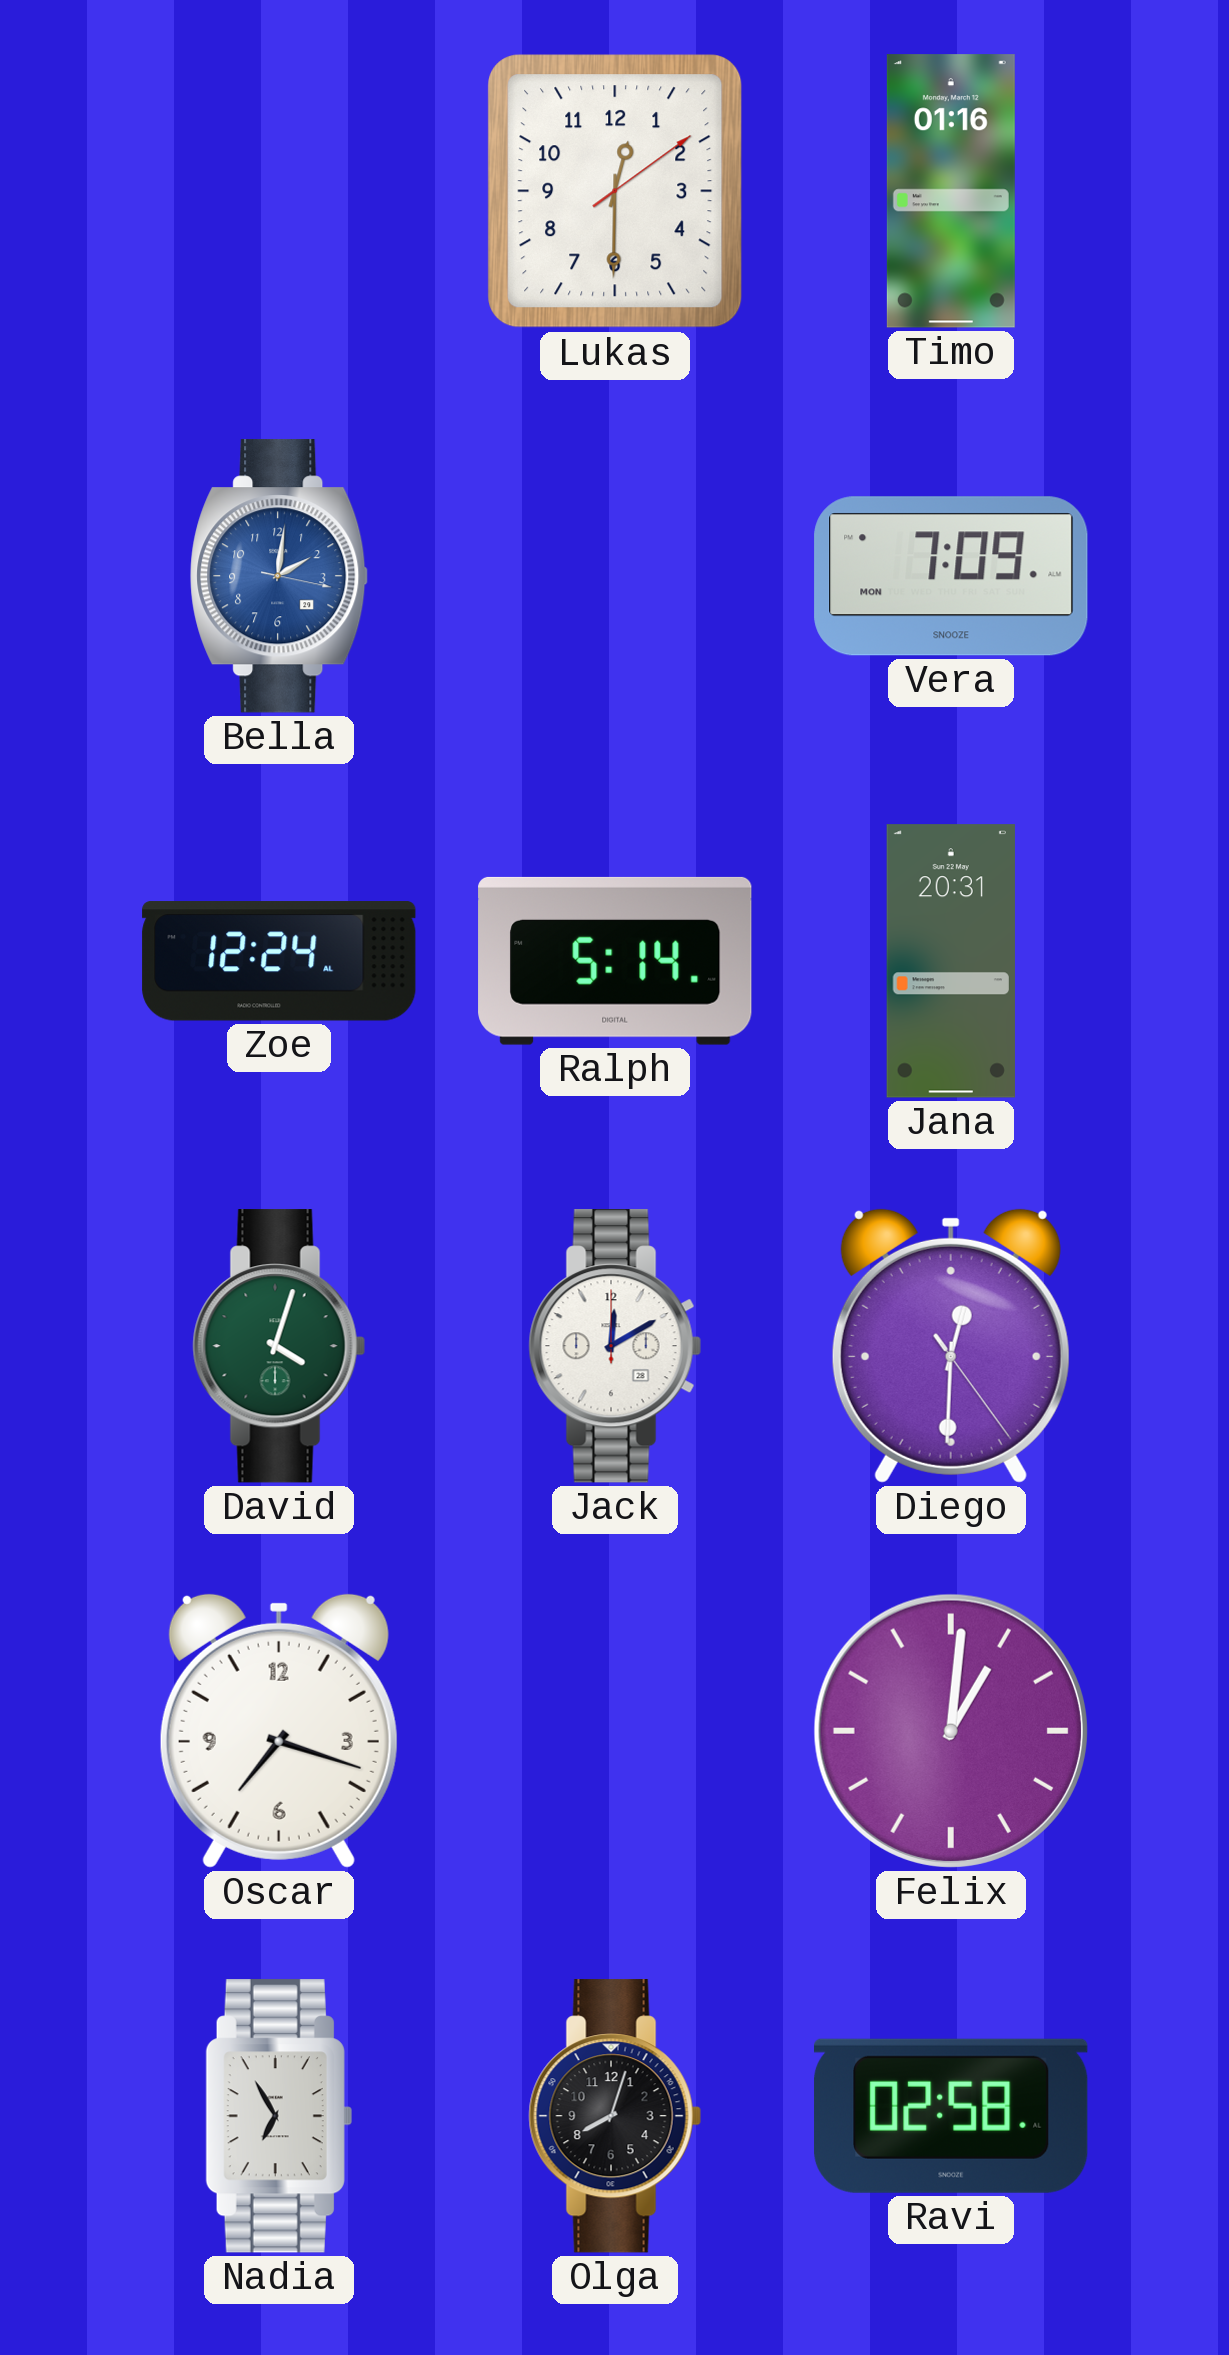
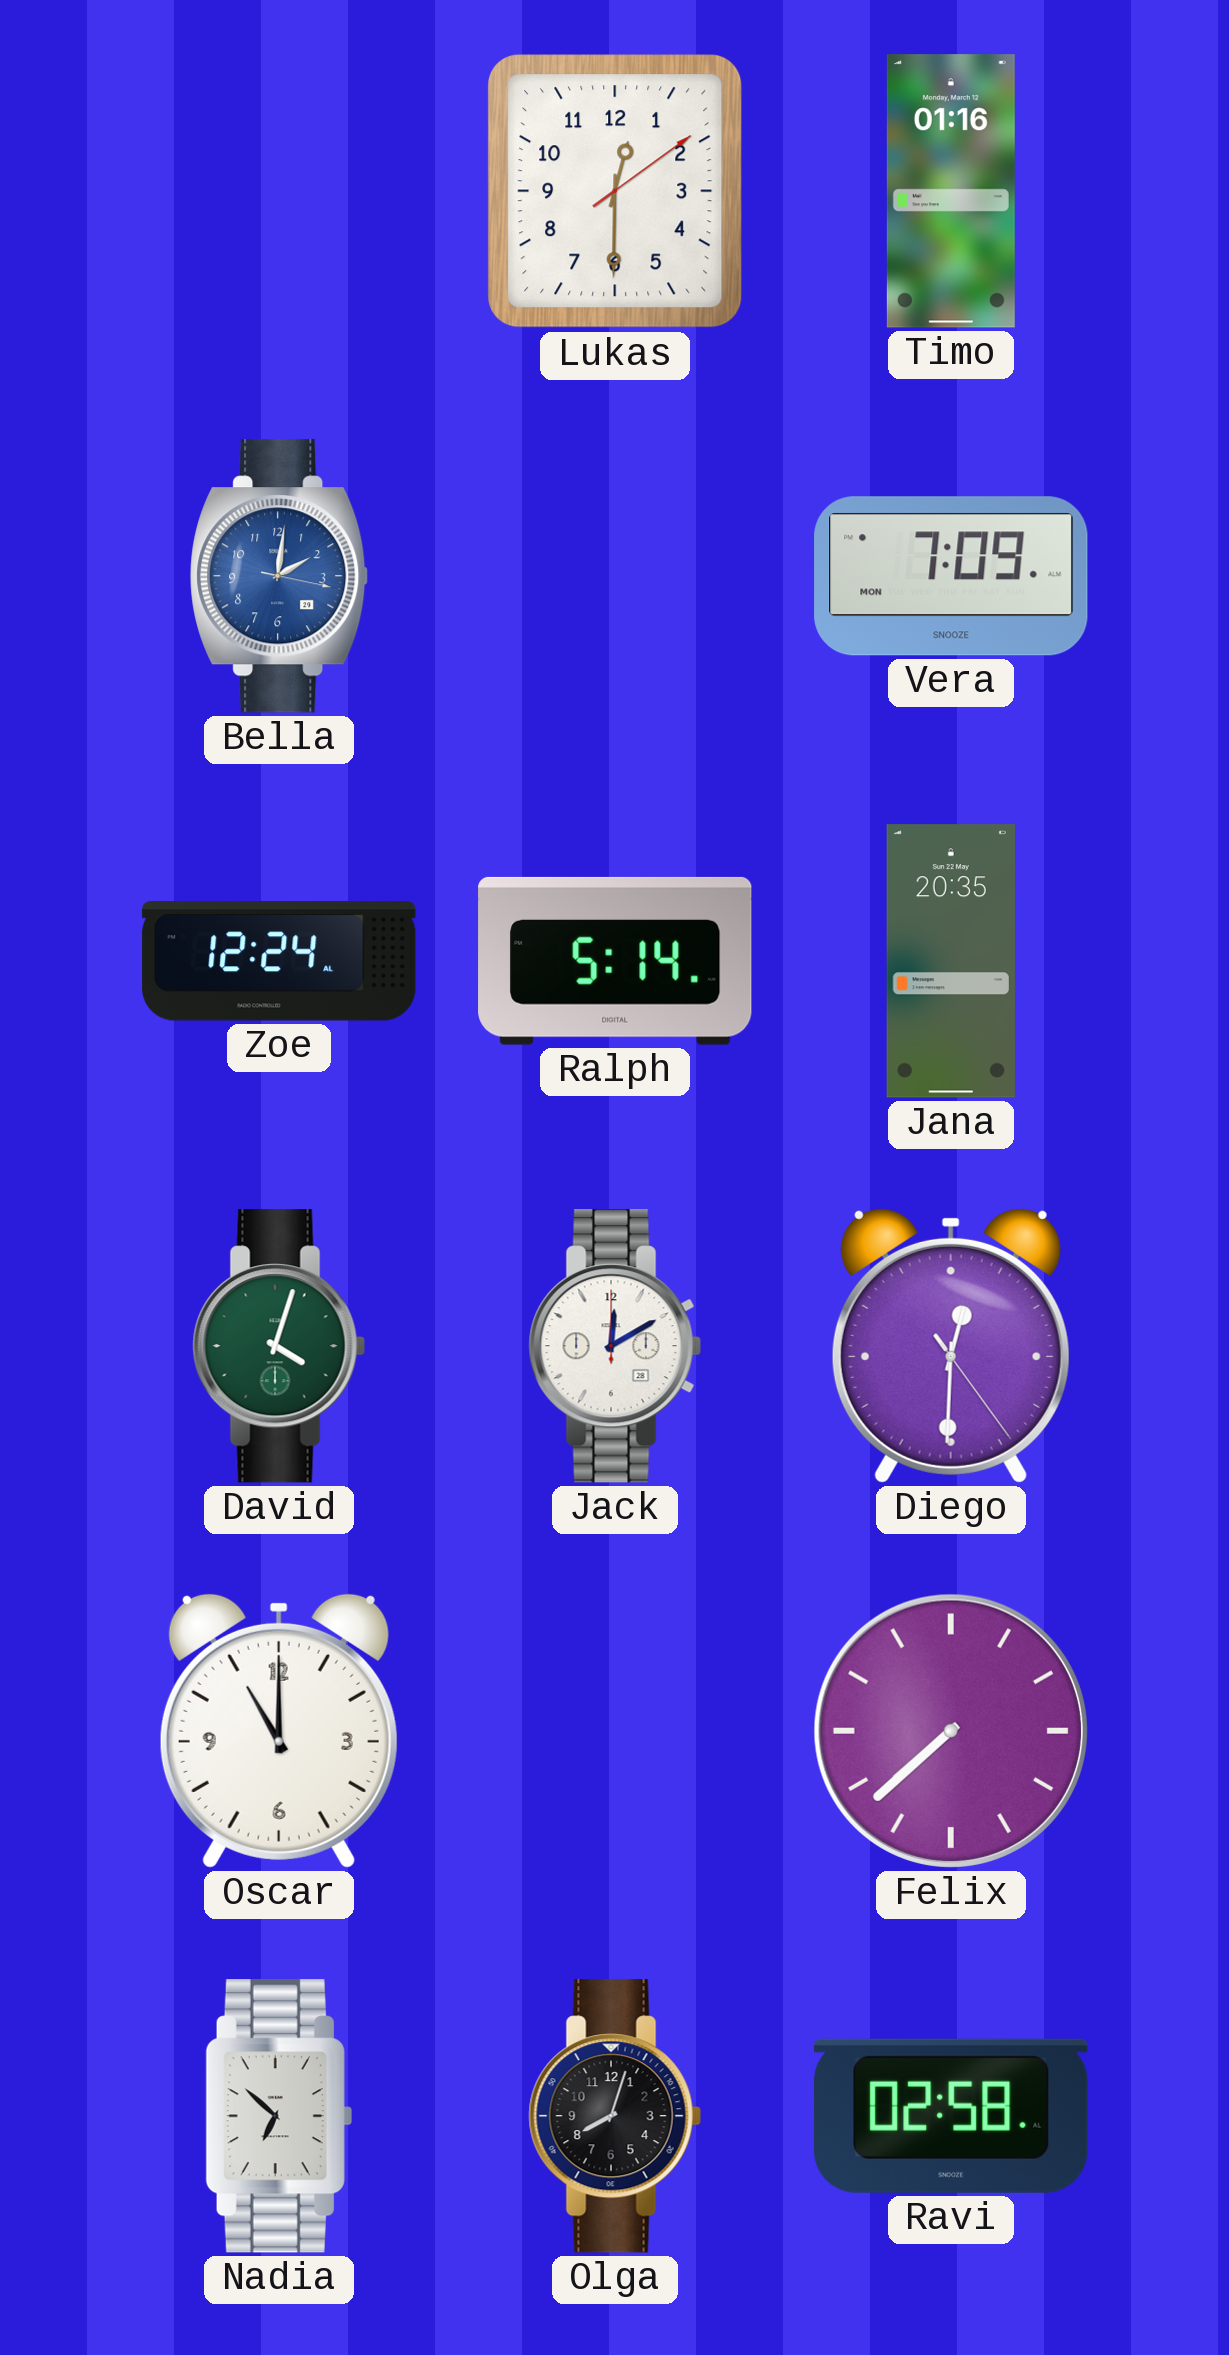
Jana: 20:31 -> 20:35
Oscar: 7:18 -> 11:00
Felix: 1:01 -> 7:38
Nadia: 6:55 -> 6:52
